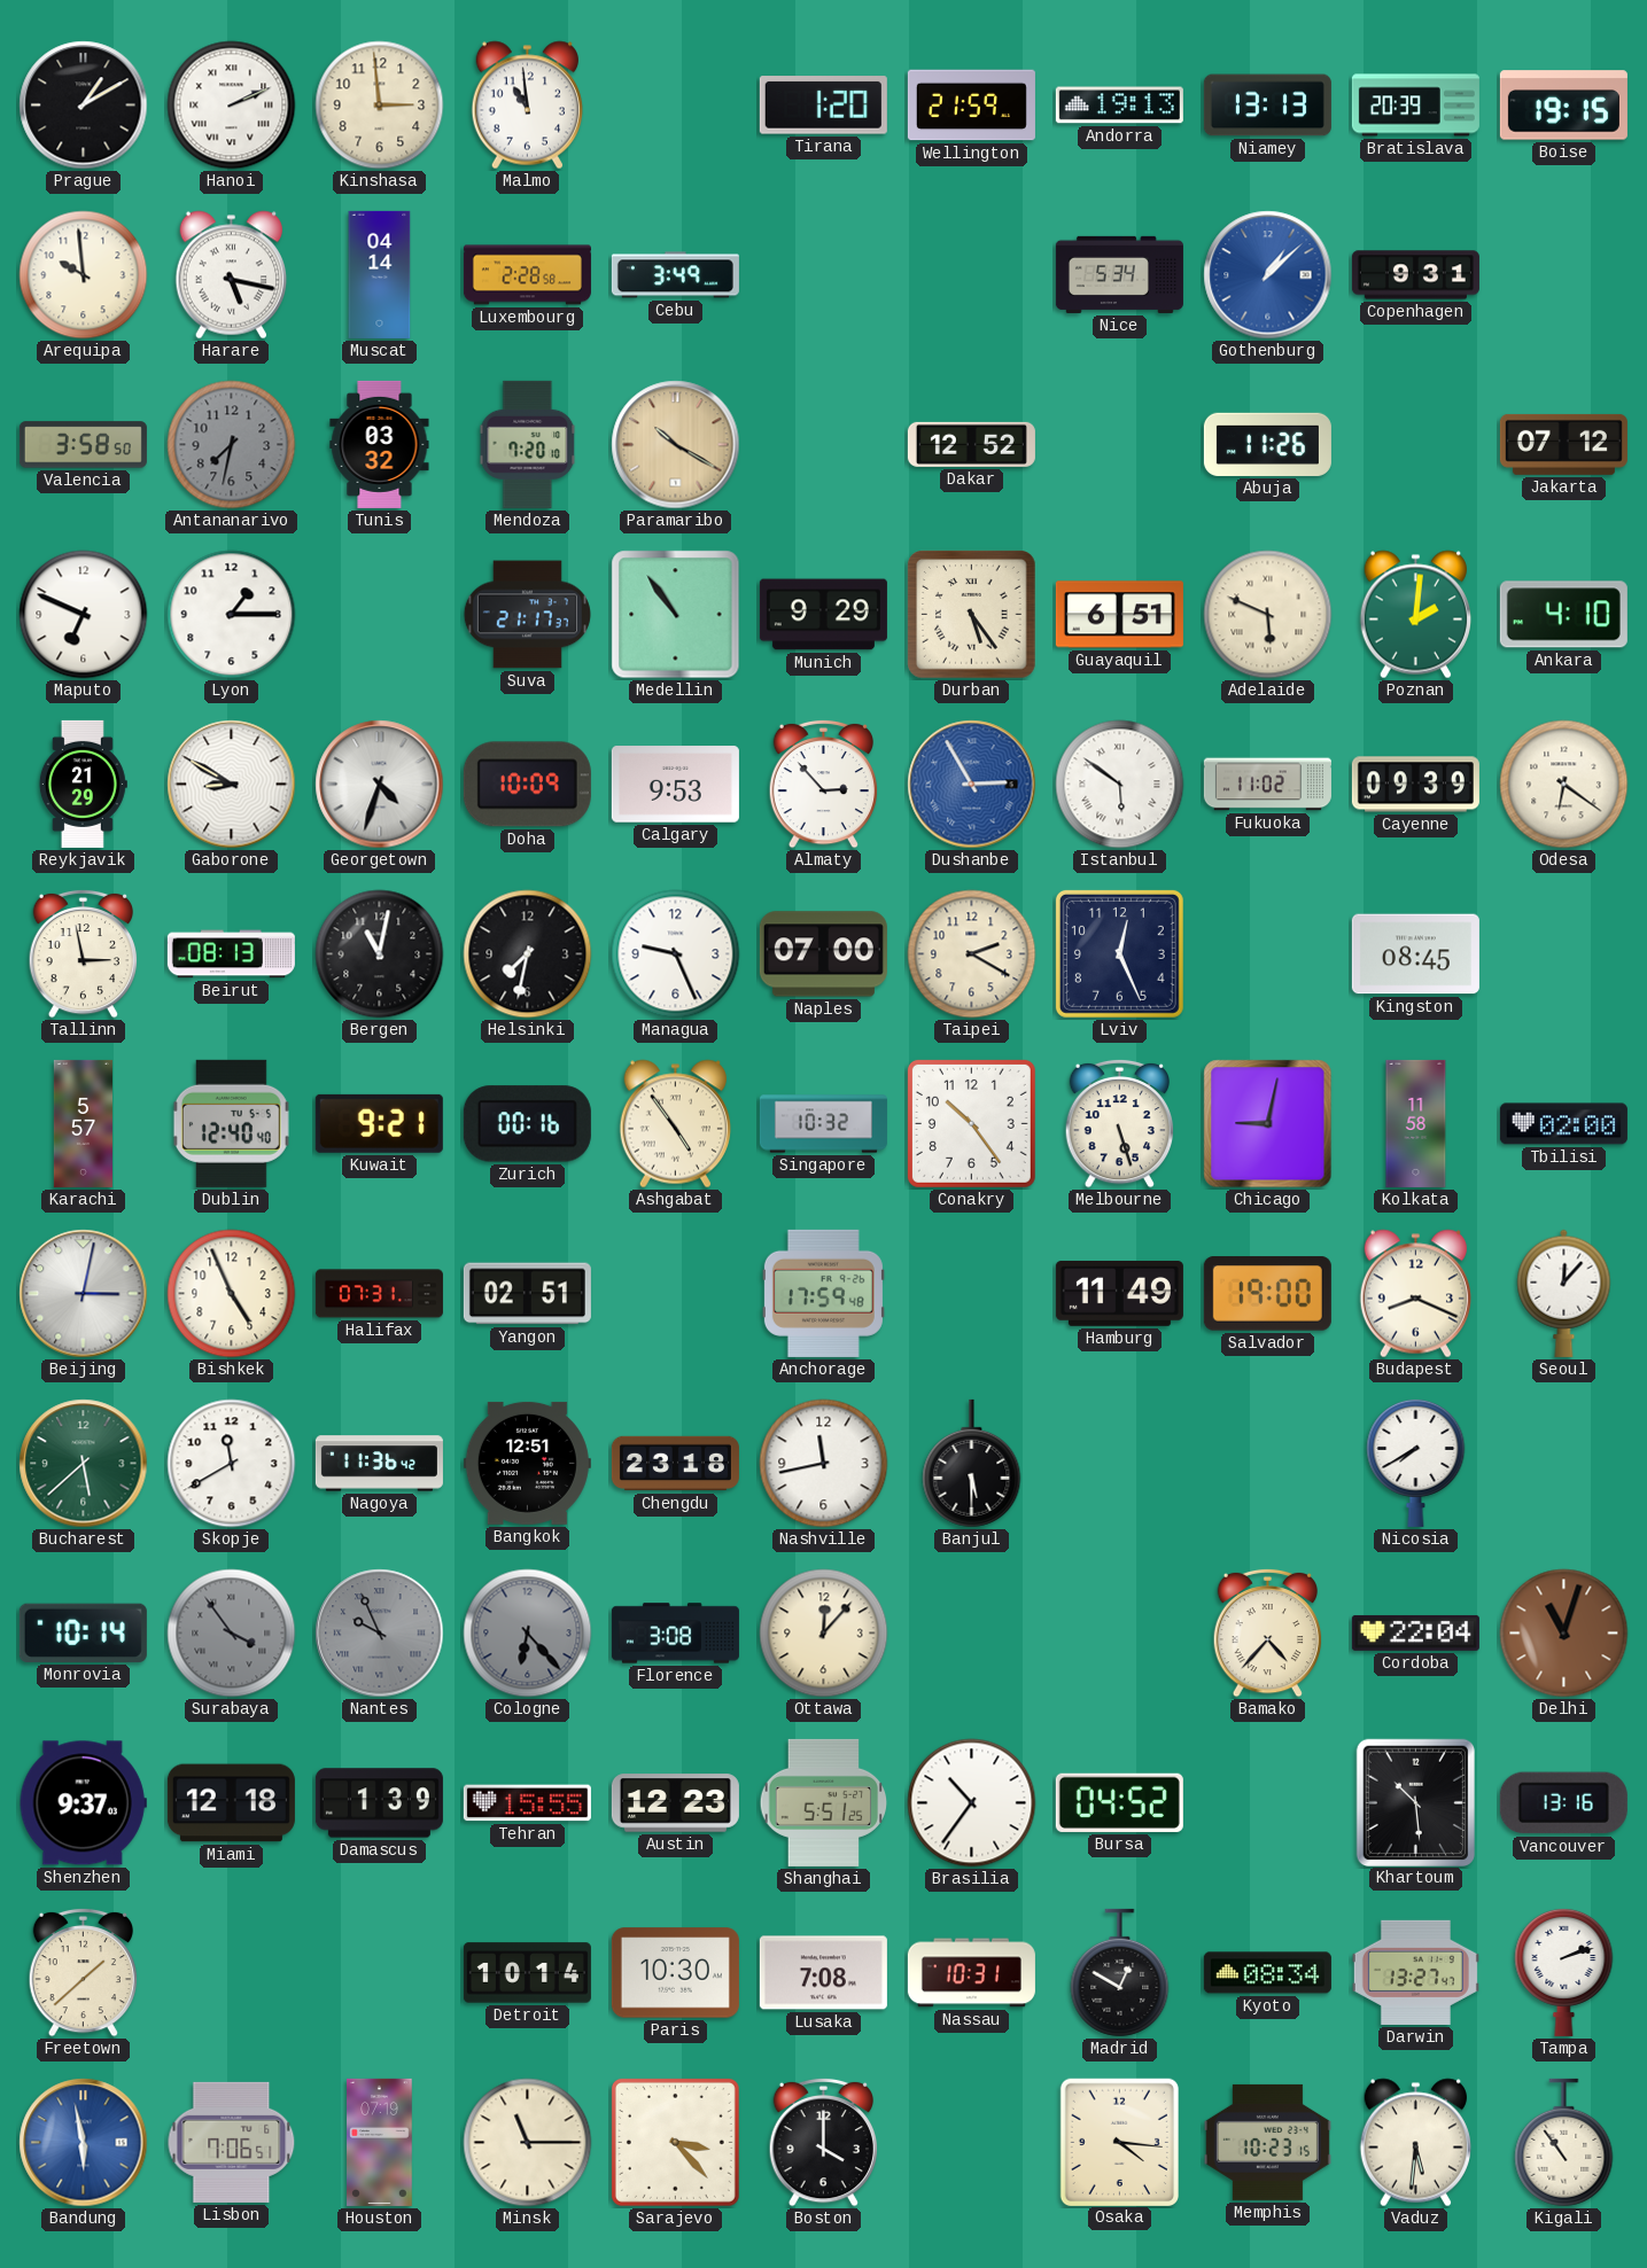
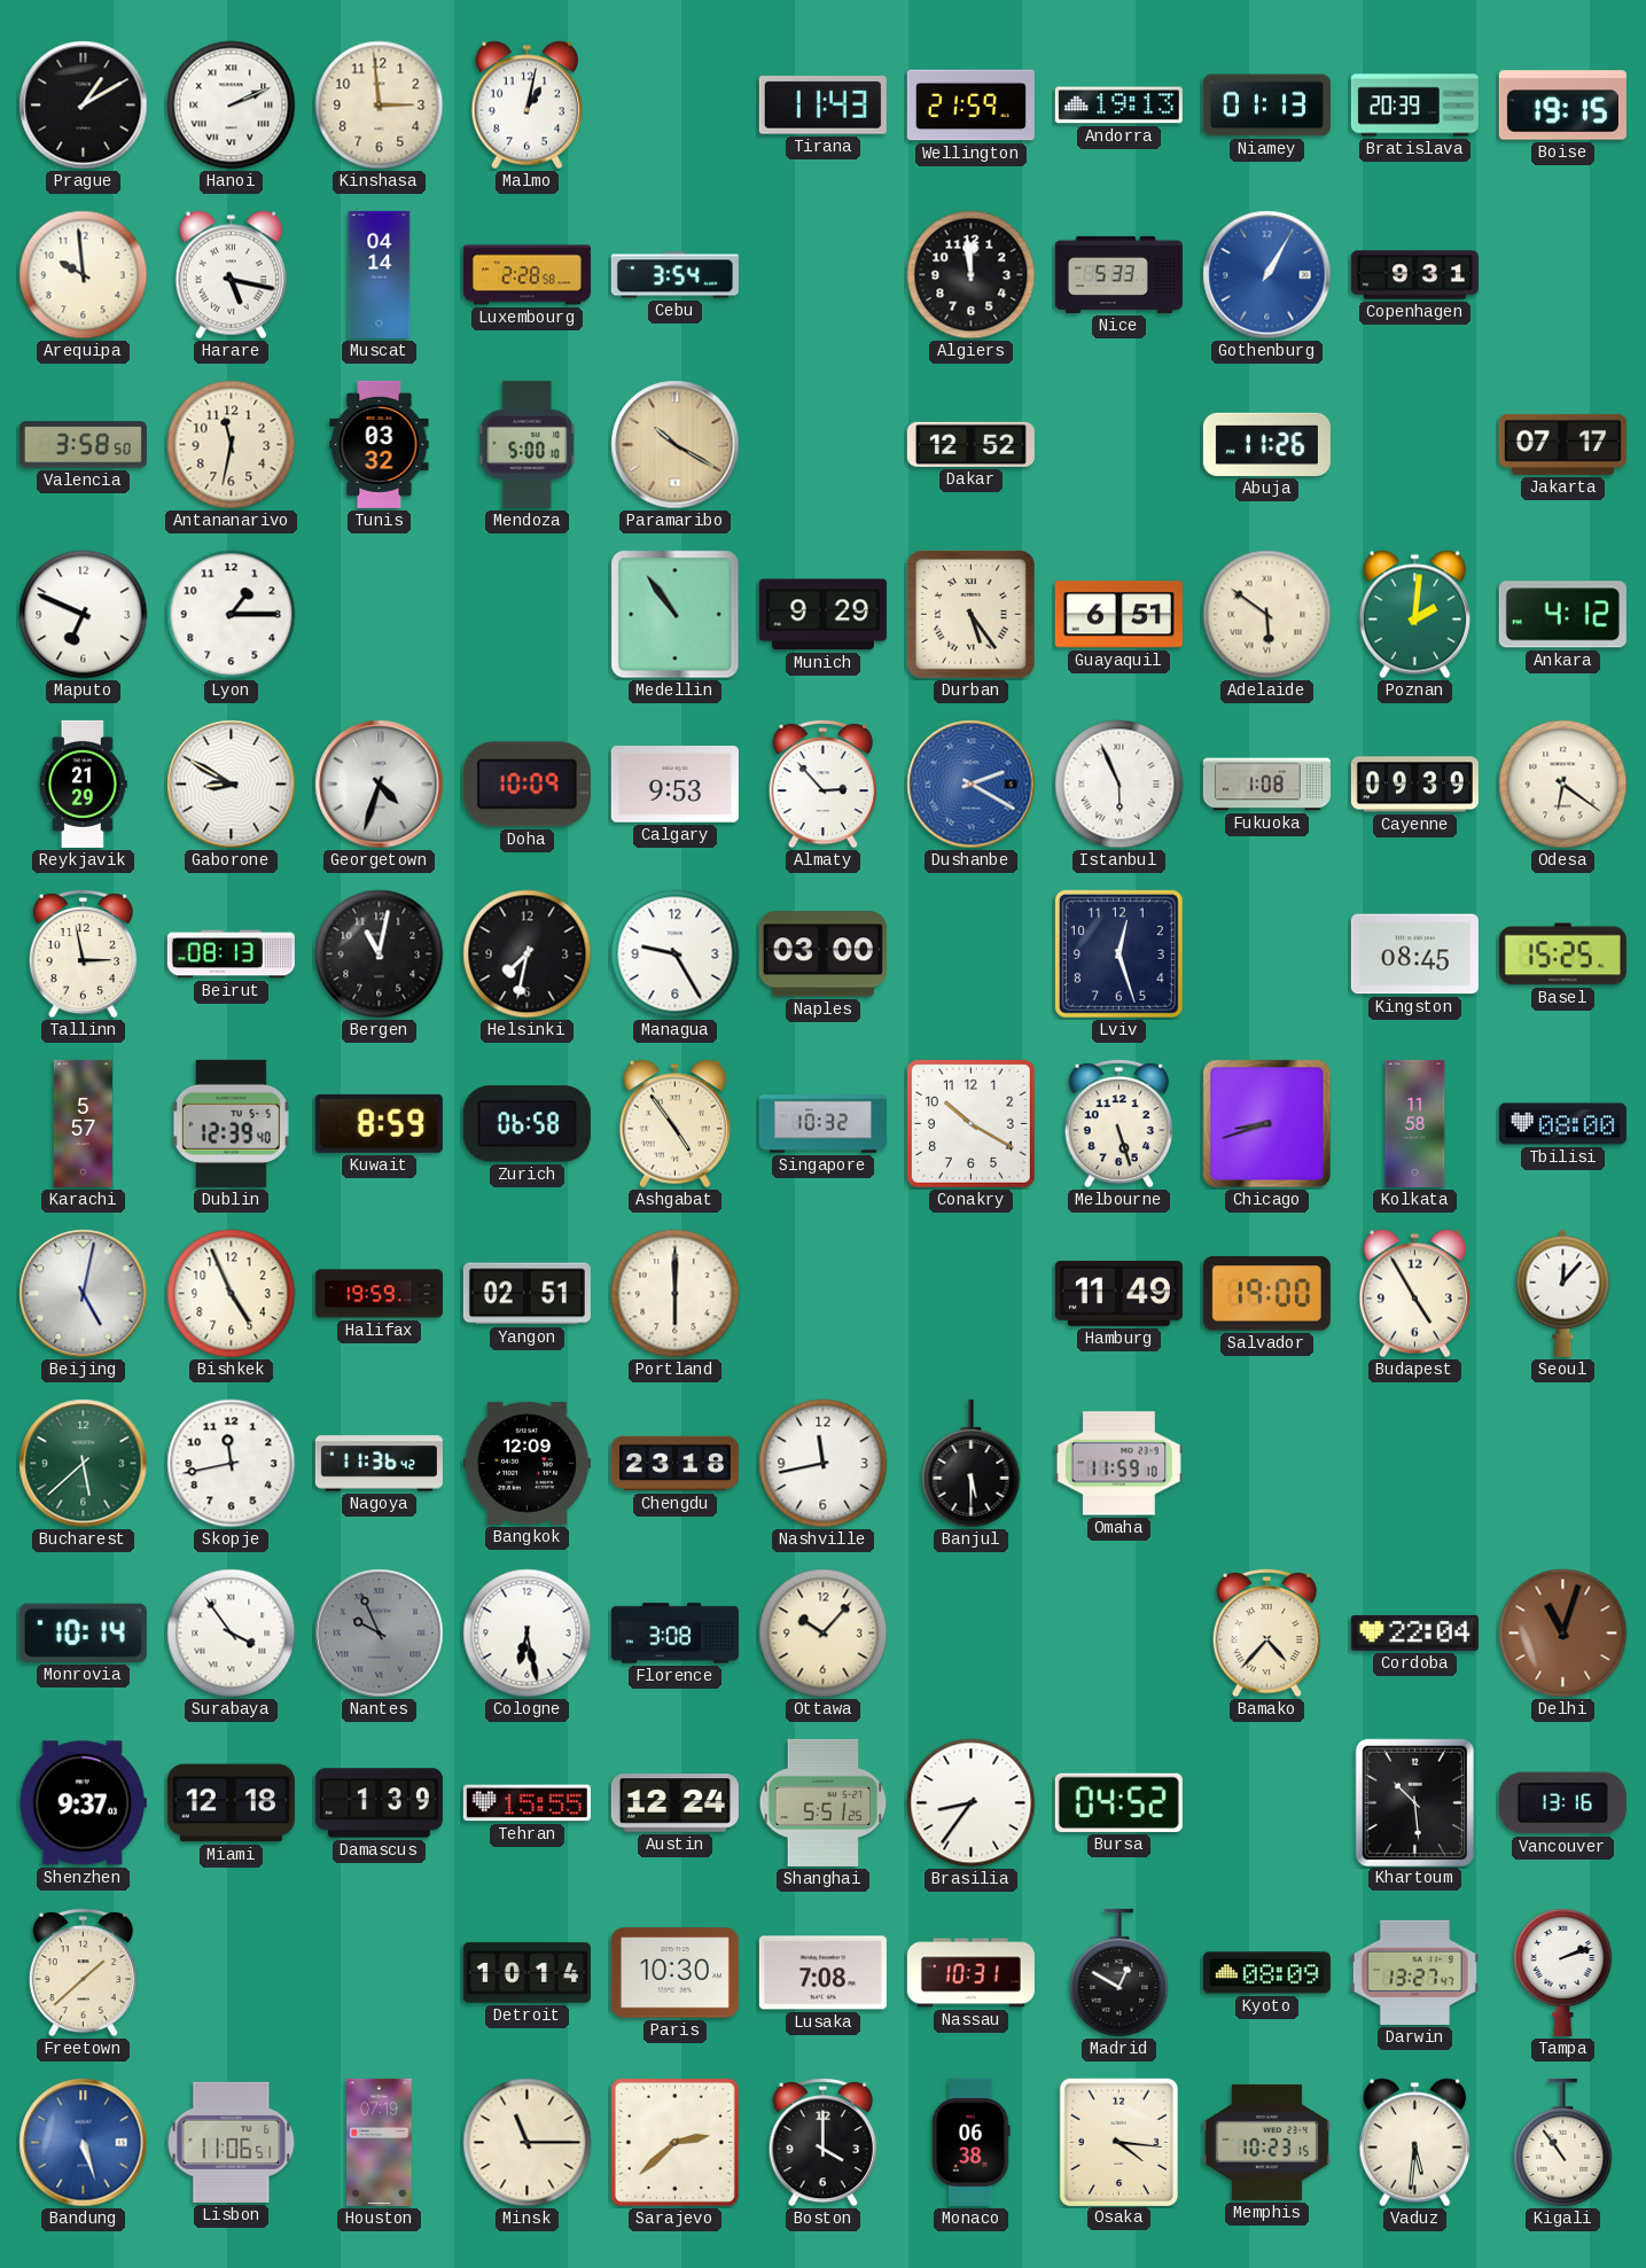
Malmo: 10:59 -> 1:02
Tirana: 1:20 -> 11:43
Niamey: 13:13 -> 01:13
Cebu: 3:49 -> 3:54
Algiers: none -> 11:59
Nice: 5:34 -> 5:33
Gothenburg: 1:08 -> 1:05
Antananarivo: 7:32 -> 11:32
Antananarivo dial: grey -> cream
Mendoza: 7:20 -> 5:00
Jakarta: 07:12 -> 07:17
Suva: 21:17 -> none
Adelaide: 5:49 -> 5:51
Ankara: 4:10 -> 4:12
Dushanbe: 2:55 -> 2:20
Istanbul: 5:51 -> 5:56
Fukuoka: 11:02 -> 1:08
Managua: 9:26 -> 9:25
Naples: 07:00 -> 03:00
Taipei: 2:20 -> none
Lviv: 12:26 -> 12:27
Basel: none -> 15:25
Dublin: 12:40 -> 12:39
Kuwait: 9:21 -> 8:59
Zurich: 00:16 -> 06:58
Conakry: 10:24 -> 10:20
Chicago: 9:02 -> 8:42
Tbilisi: 02:00 -> 08:00
Beijing: 3:02 -> 5:02
Halifax: 07:31 -> 19:59
Portland: none -> 6:00
Anchorage: 17:59 -> none
Budapest: 8:19 -> 4:55
Skopje: 11:40 -> 11:43
Bangkok: 12:51 -> 12:09
Omaha: none -> 11:59
Nicosia: 7:40 -> none
Surabaya dial: grey -> white
Cologne: 6:23 -> 6:28
Cologne dial: grey -> white
Ottawa: 12:07 -> 10:07
Austin: 12:23 -> 12:24
Brasilia: 10:36 -> 8:36
Kyoto: 08:34 -> 08:09
Bandung: 5:58 -> 5:27
Lisbon: 7:06 -> 11:06
Sarajevo: 3:23 -> 2:38
Monaco: none -> 06:38
